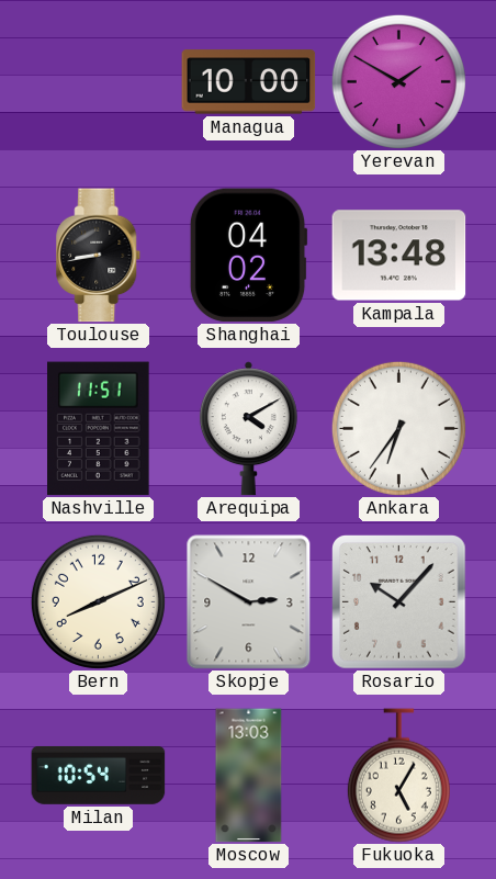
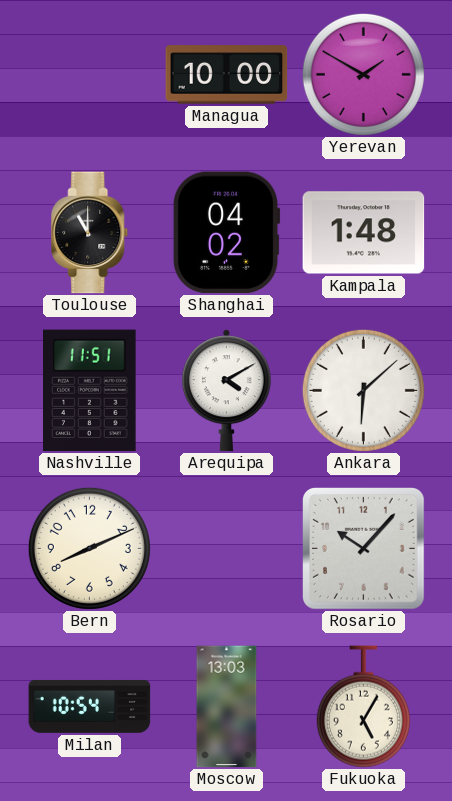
Toulouse: 8:43 -> 11:00
Kampala: 13:48 -> 1:48
Ankara: 6:36 -> 6:08
Skopje: 2:50 -> none
